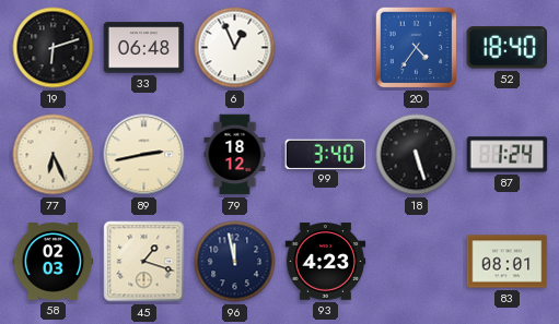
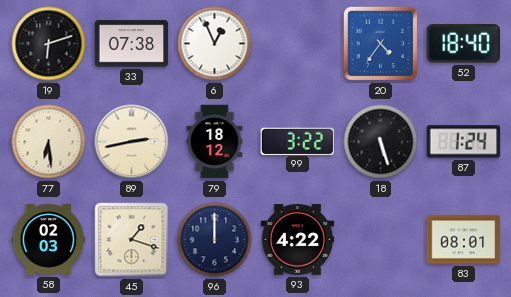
33: 06:48 -> 07:38
77: 6:26 -> 6:29
99: 3:40 -> 3:22
96: 11:58 -> 12:00
93: 4:23 -> 4:22
